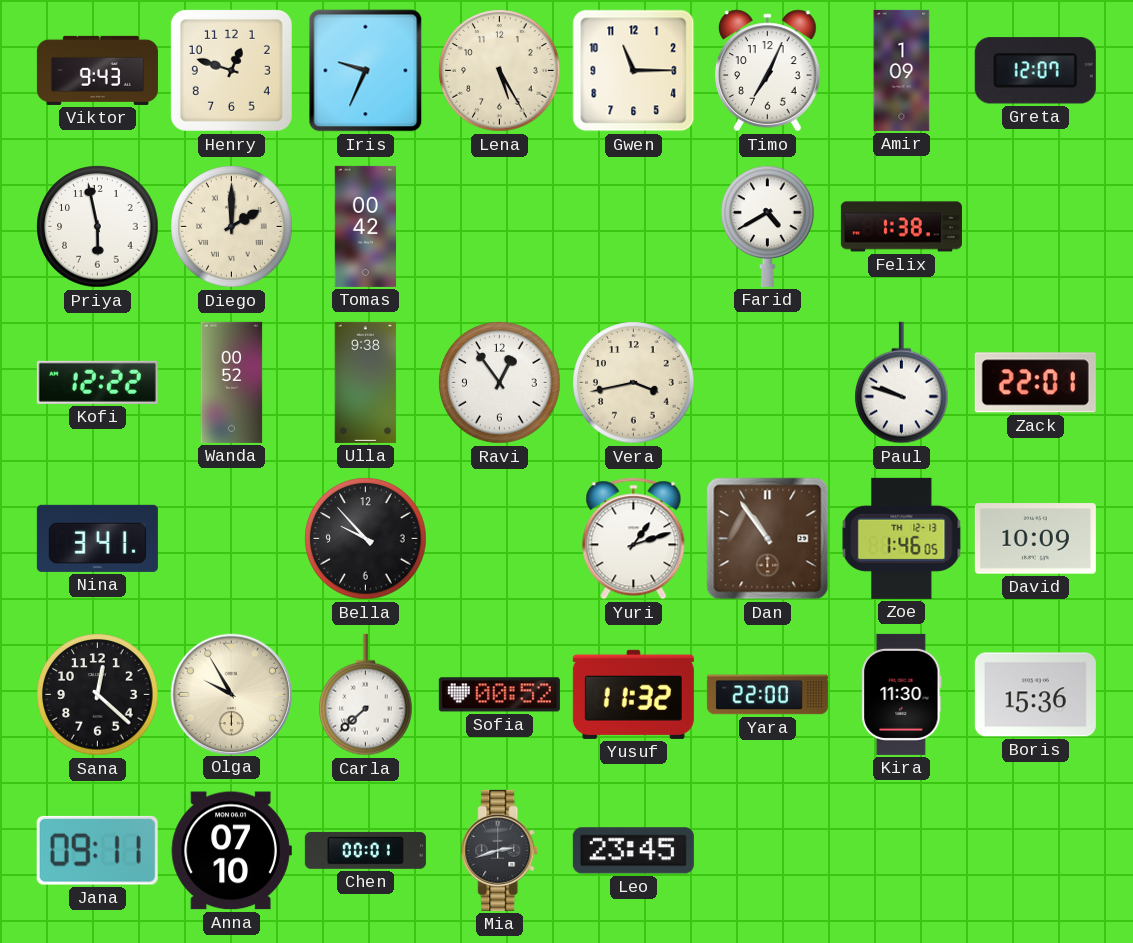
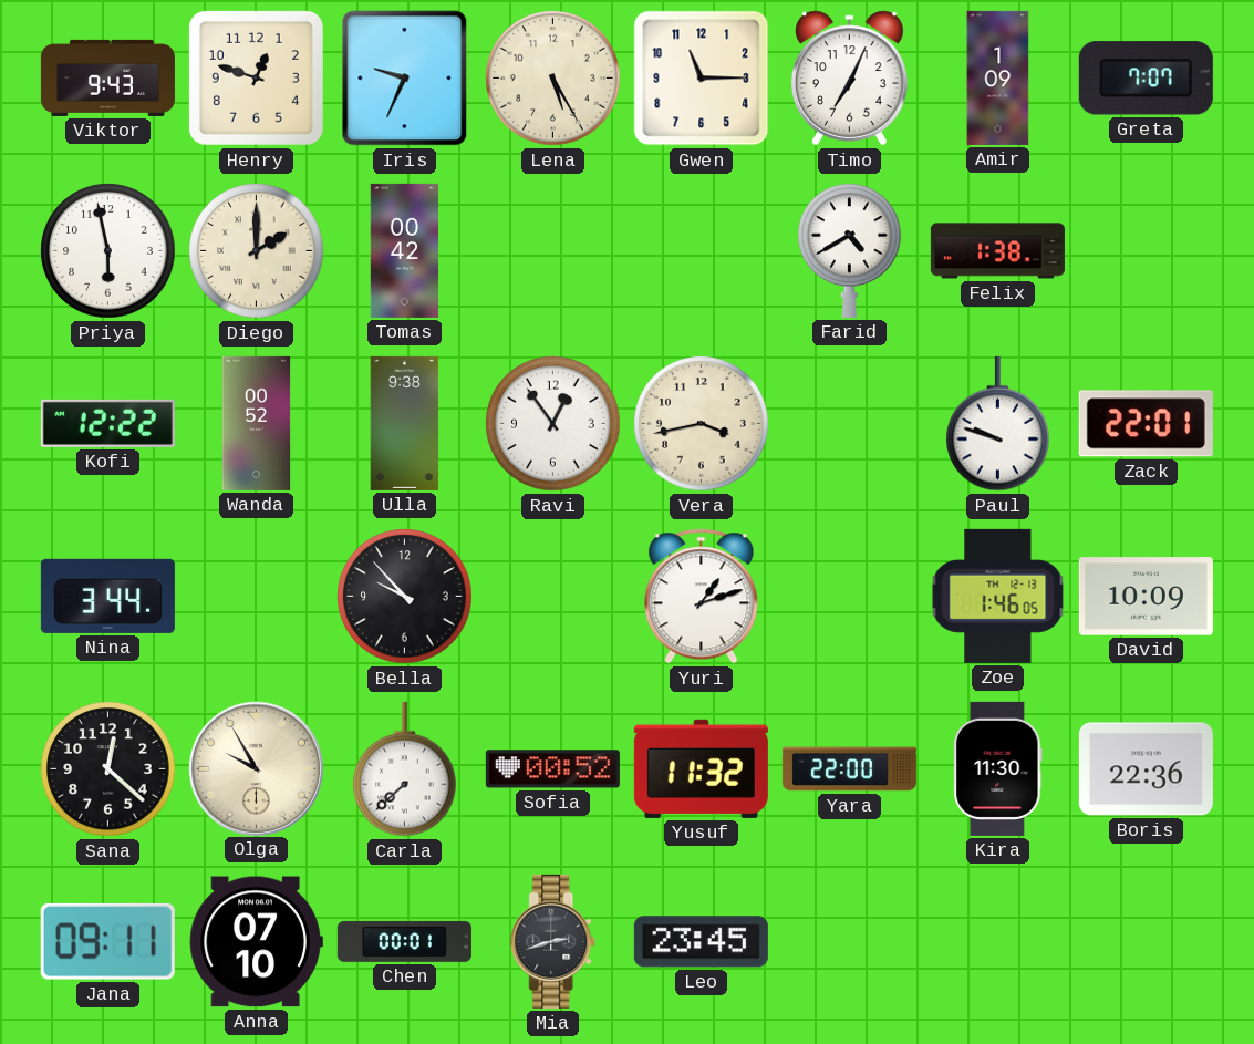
Greta: 12:07 -> 7:07
Nina: 3:41 -> 3:44
Dan: 10:54 -> none
Boris: 15:36 -> 22:36
